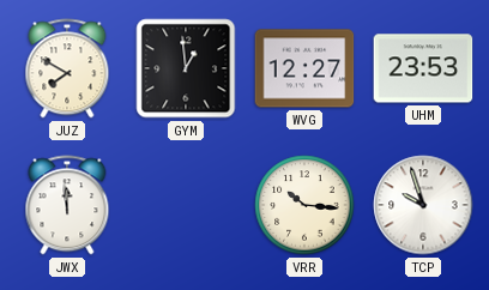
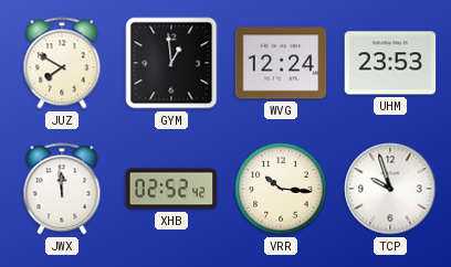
WVG: 12:27 -> 12:24
XHB: none -> 02:52
